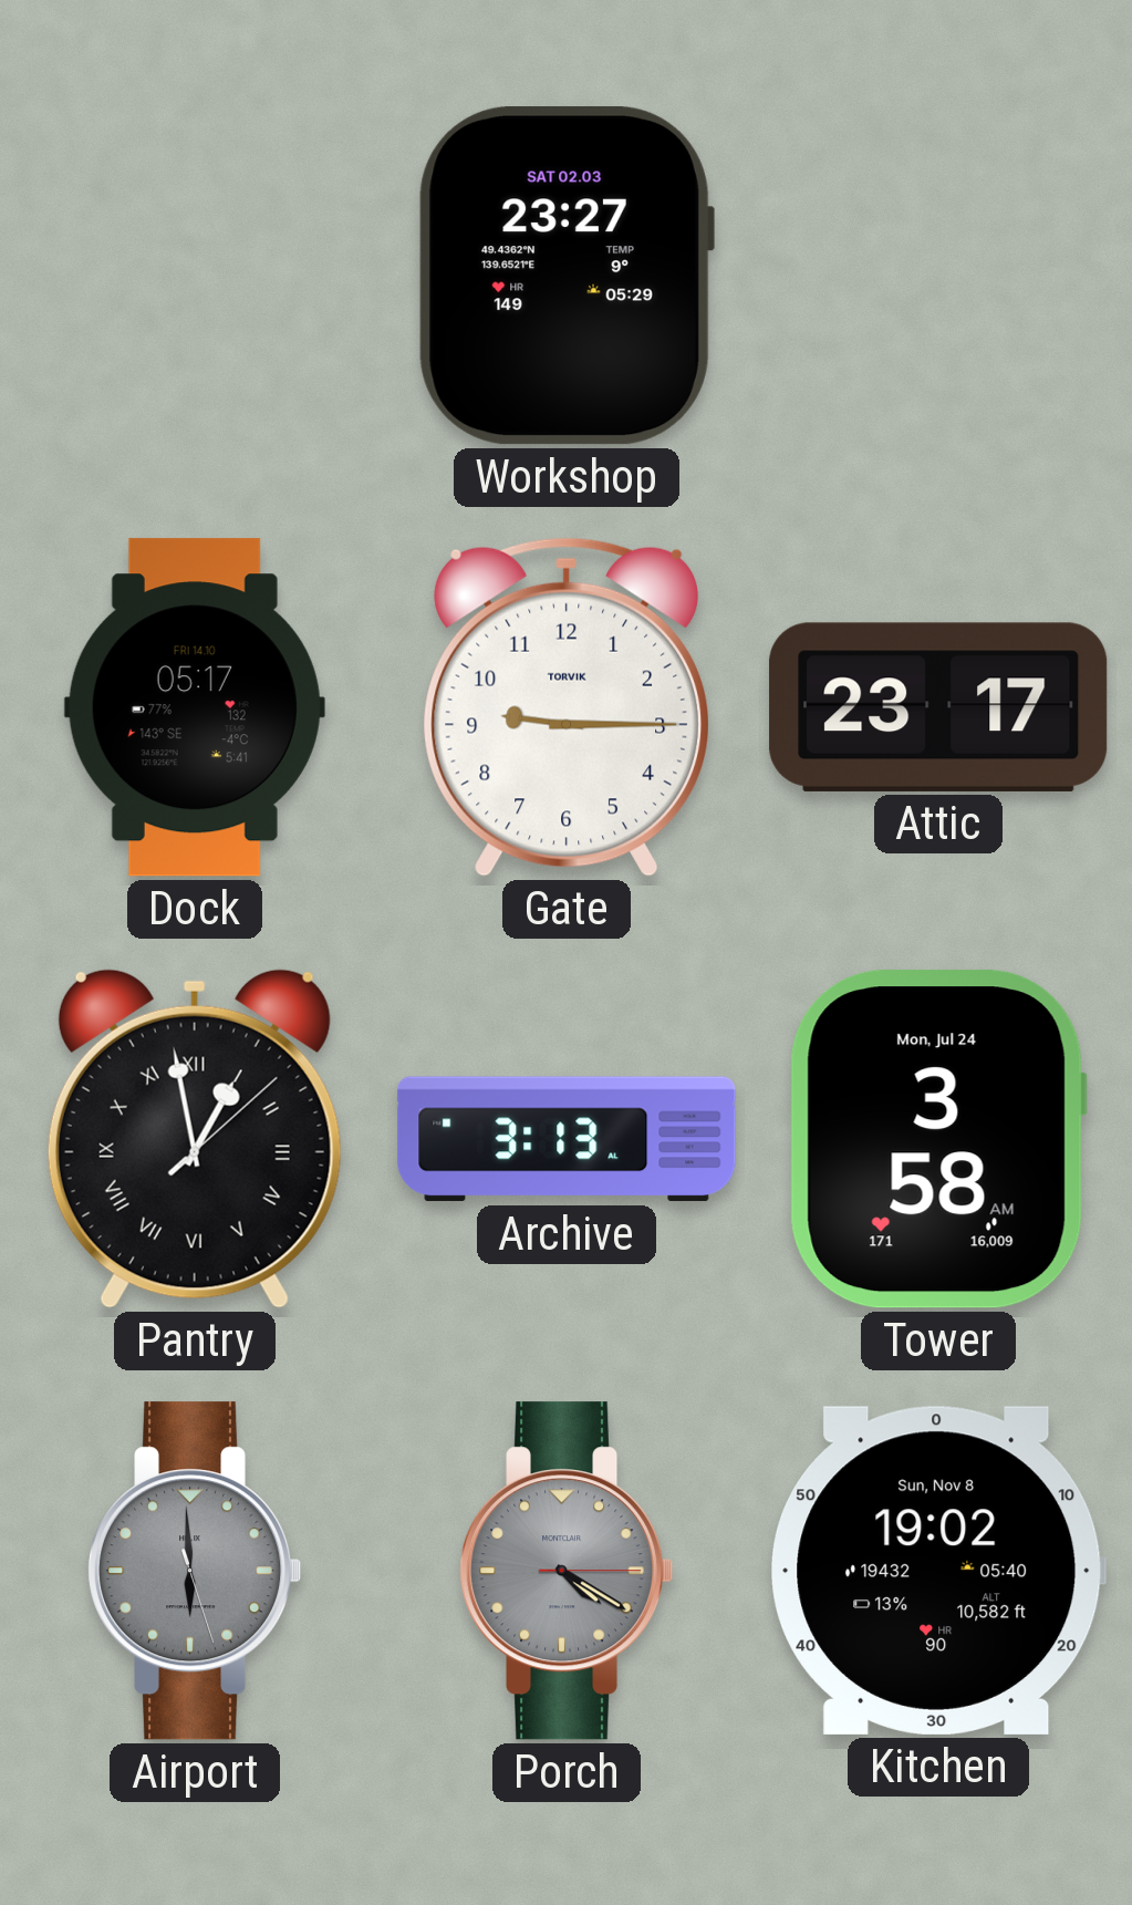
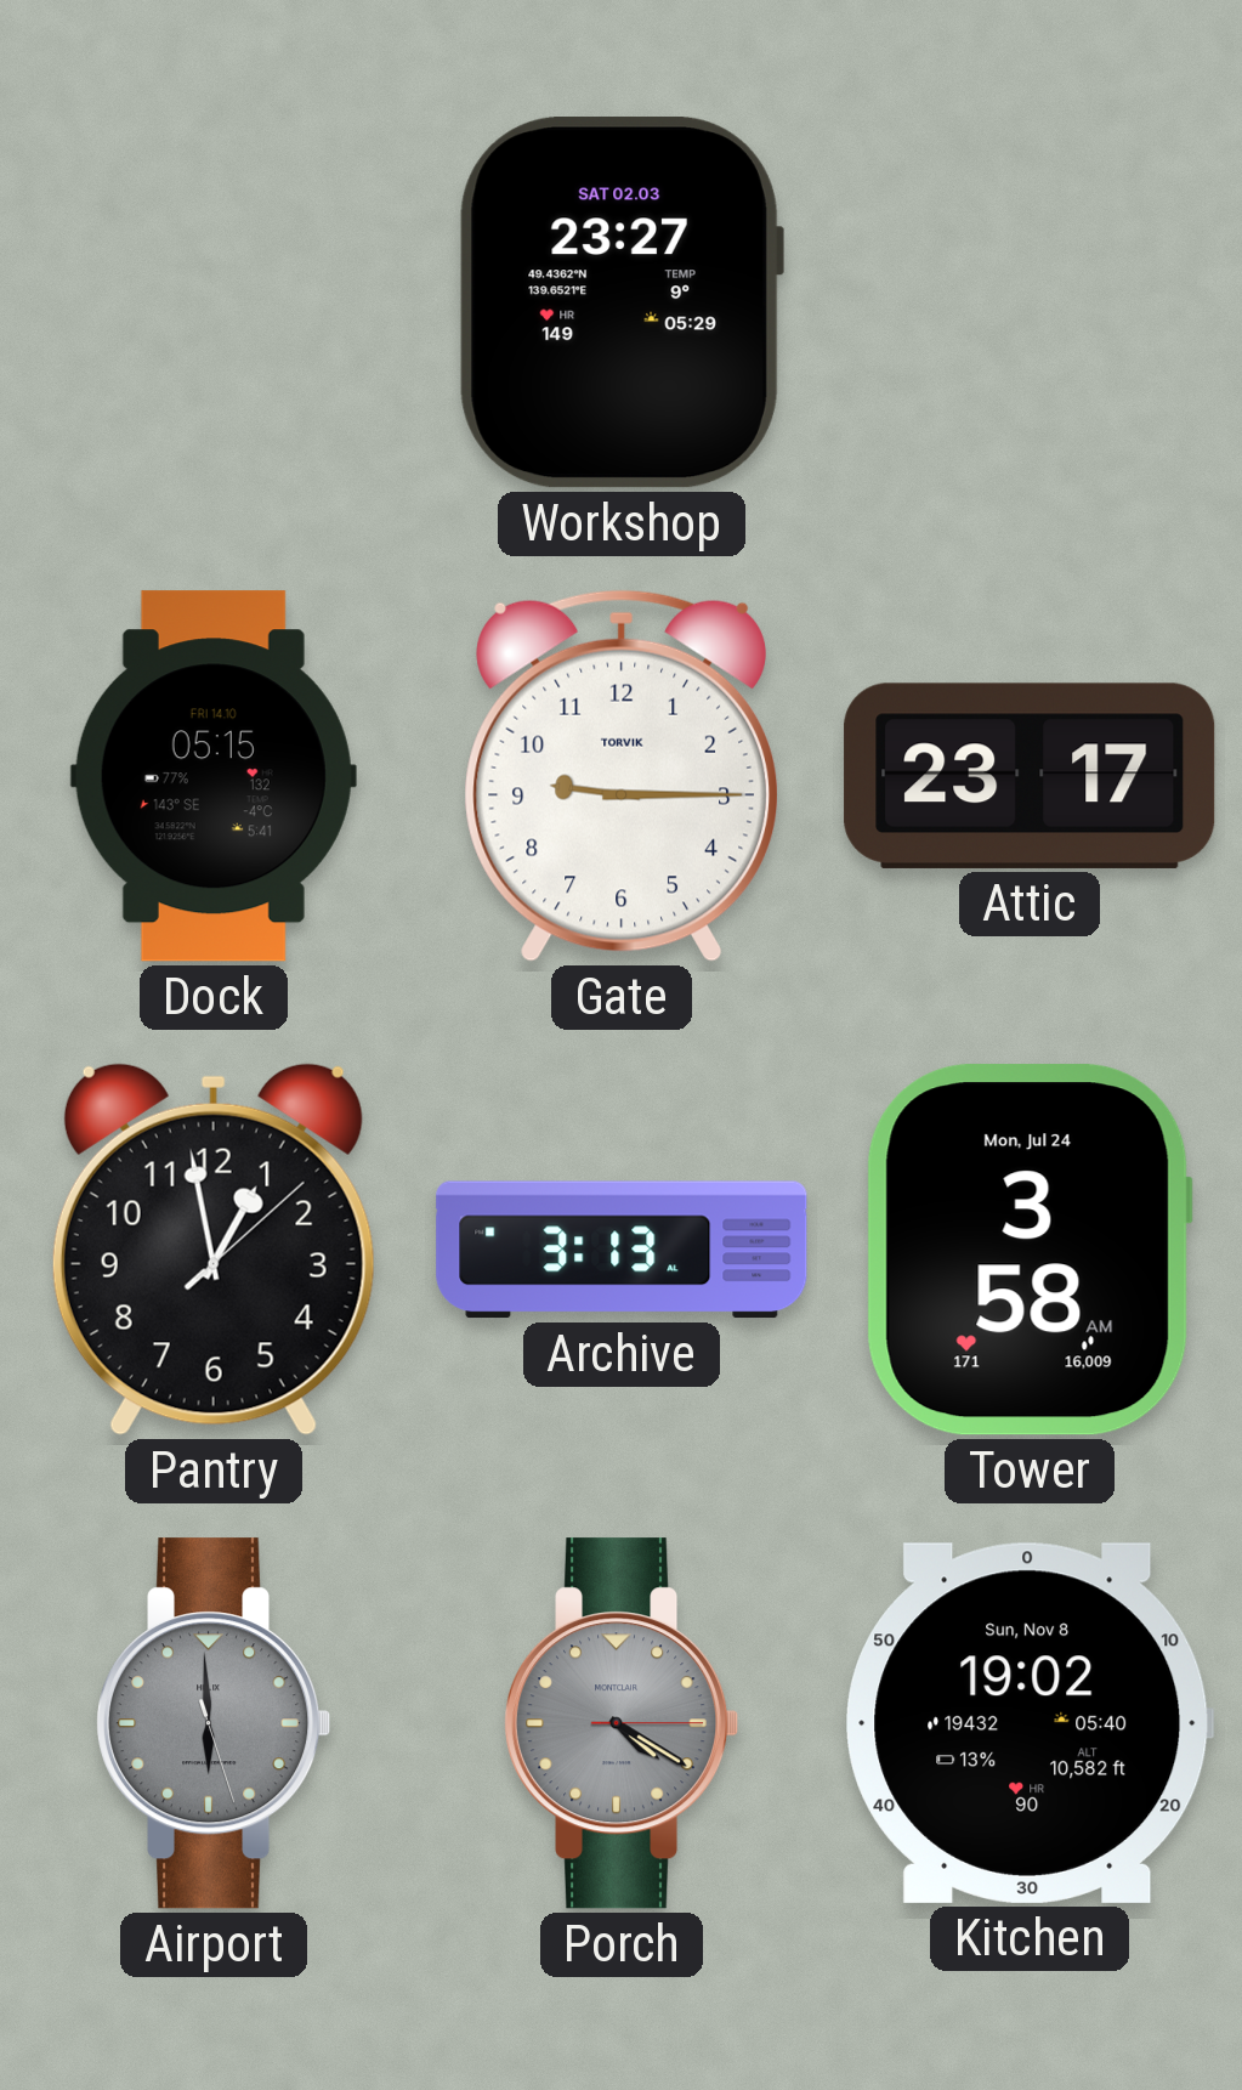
Dock: 05:17 -> 05:15
Pantry numerals: Roman -> Arabic
